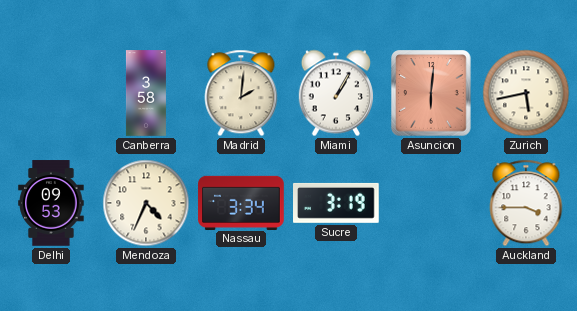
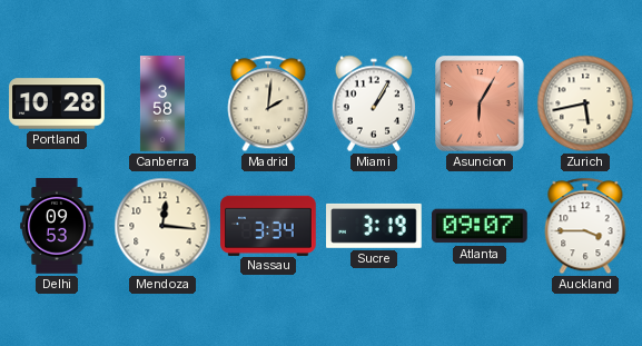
Portland: none -> 10:28
Asuncion: 6:01 -> 6:05
Mendoza: 4:34 -> 12:16
Atlanta: none -> 09:07
